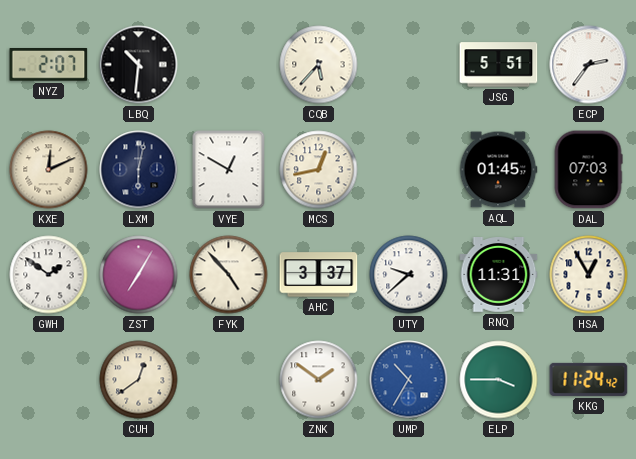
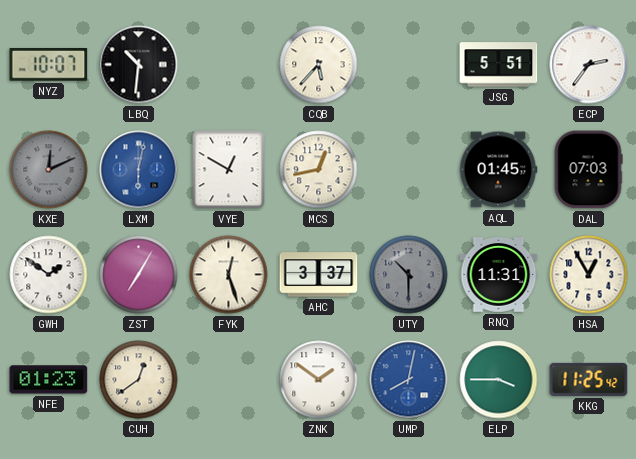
NYZ: 2:07 -> 10:07
KXE dial: cream -> grey
LXM dial: navy -> blue
FYK: 4:53 -> 12:27
UTY: 9:38 -> 10:30
UTY dial: white -> grey
NFE: none -> 01:23
UMP: 10:35 -> 8:02
KKG: 11:24 -> 11:25
